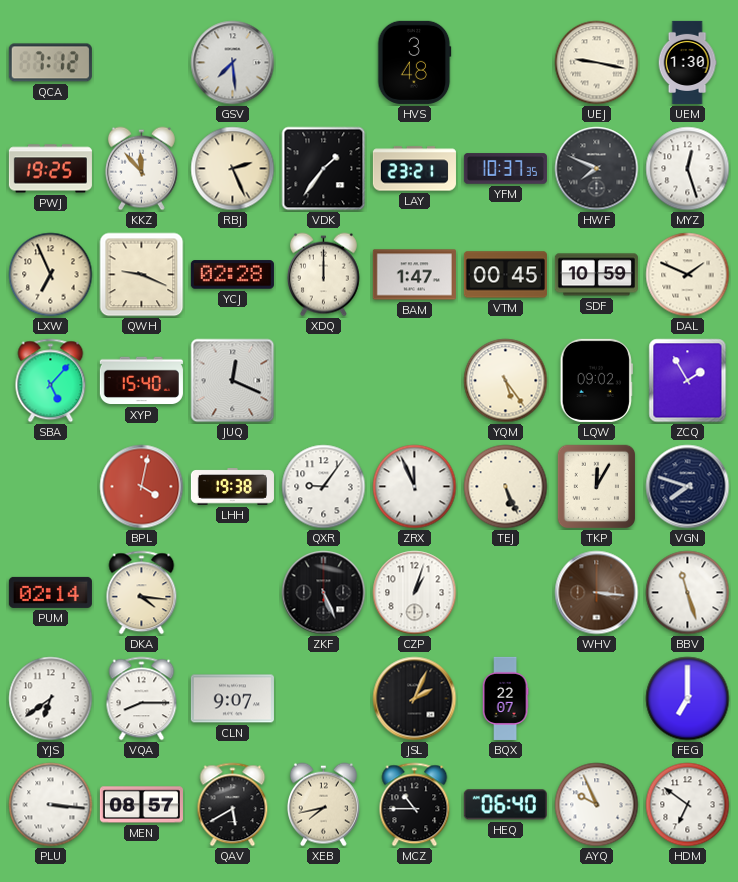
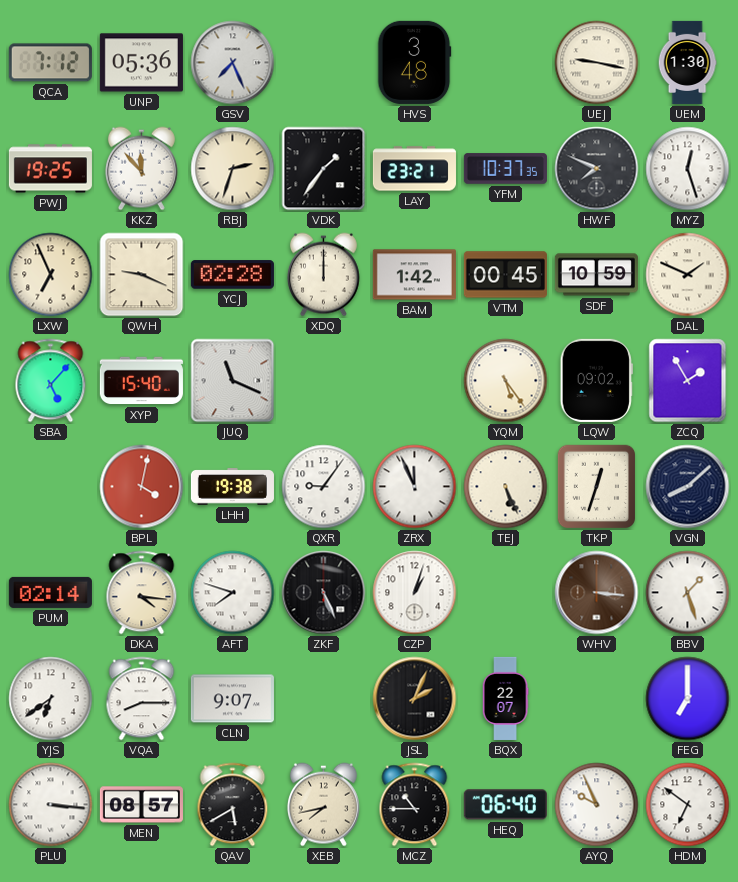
UNP: none -> 05:36
GSV: 7:29 -> 7:26
RBJ: 2:26 -> 2:33
BAM: 1:47 -> 1:42
JUQ: 12:19 -> 11:19
TKP: 12:05 -> 12:33
VGN: 7:48 -> 8:08
AFT: none -> 7:48
BBV: 11:27 -> 1:27
